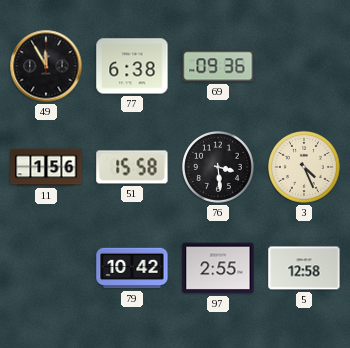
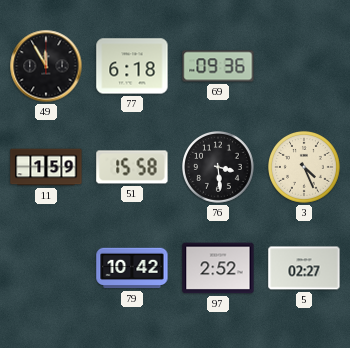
77: 6:38 -> 6:18
11: 1:56 -> 1:59
97: 2:55 -> 2:52
5: 12:58 -> 02:27
